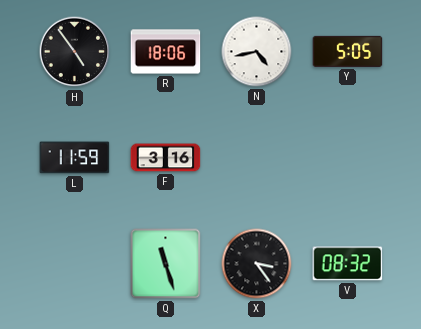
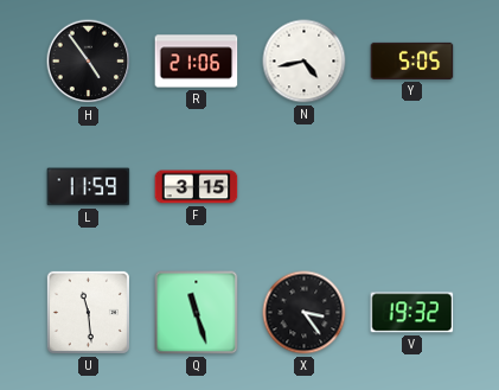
R: 18:06 -> 21:06
F: 3:16 -> 3:15
U: none -> 11:29
V: 08:32 -> 19:32
